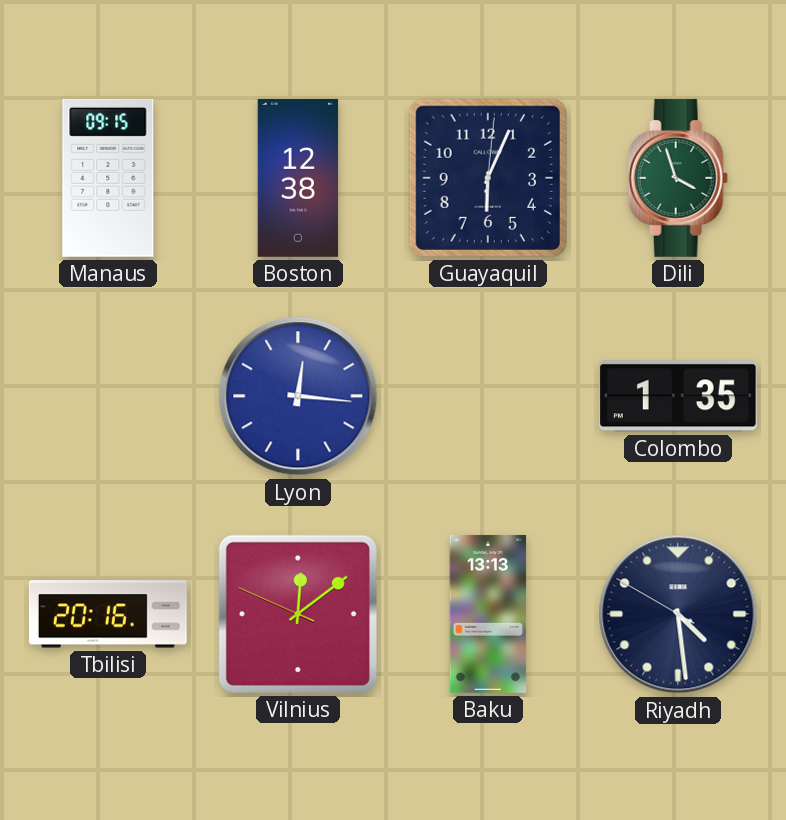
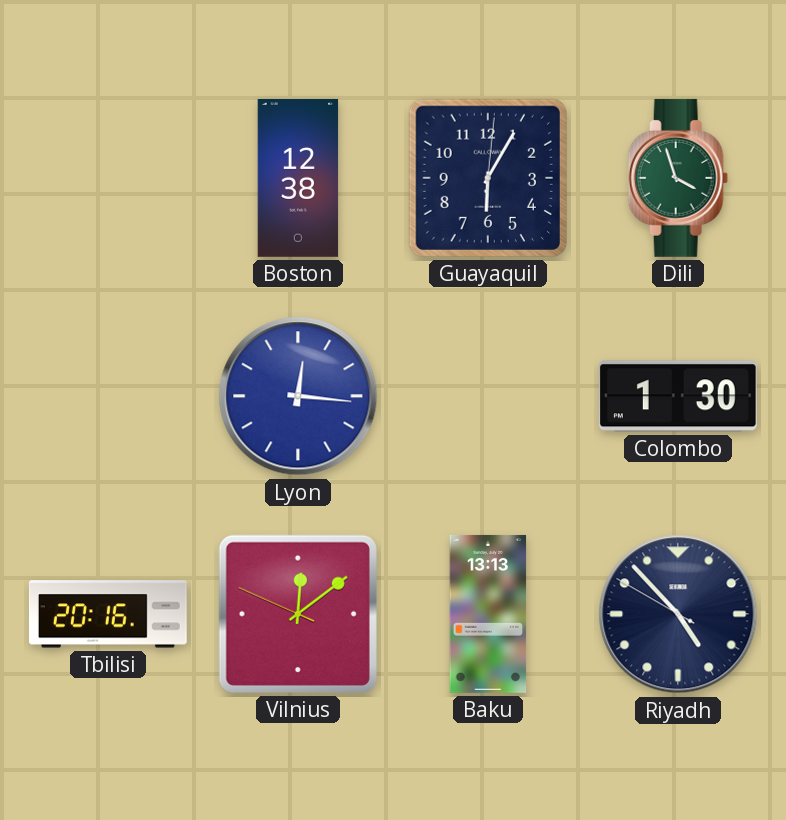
Manaus: 09:15 -> none
Guayaquil: 6:04 -> 6:05
Colombo: 1:35 -> 1:30
Riyadh: 4:28 -> 4:52
